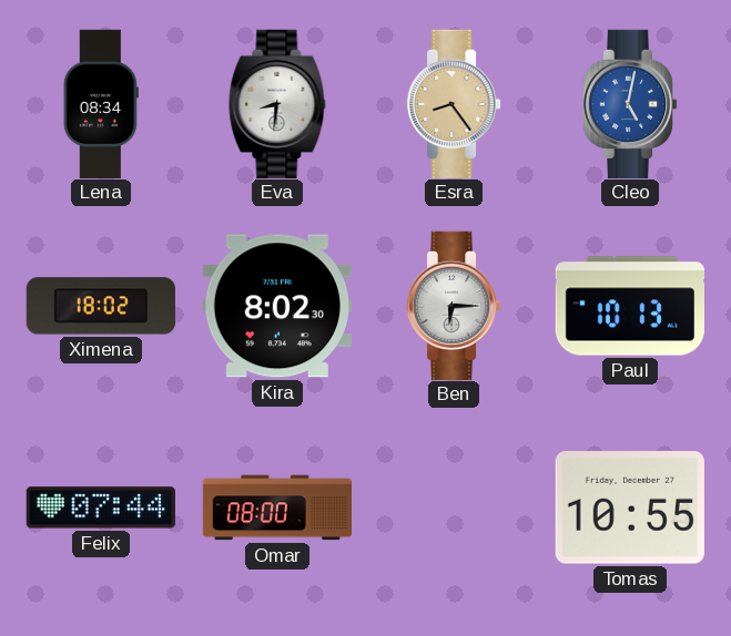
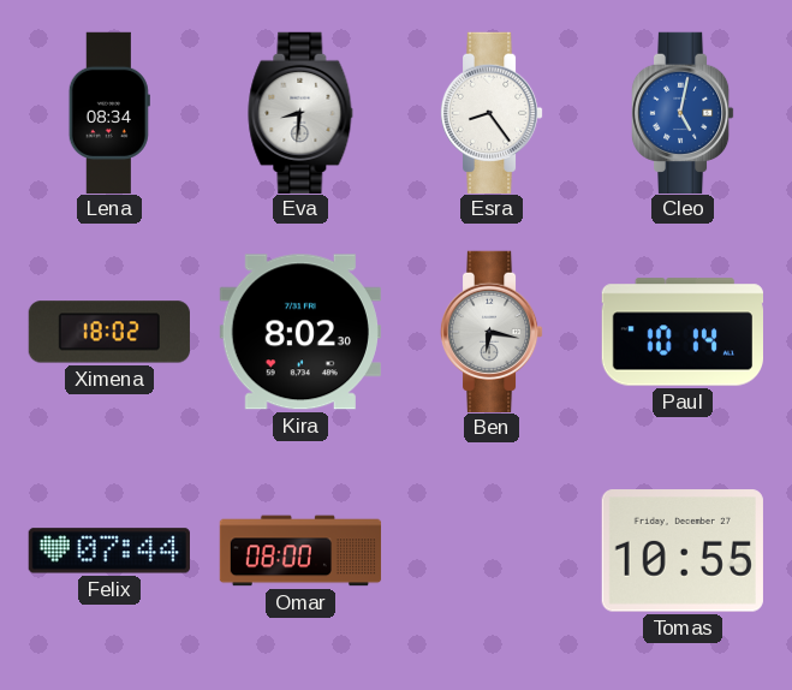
Esra dial: champagne -> white
Ben: 6:15 -> 6:17
Paul: 10:13 -> 10:14
